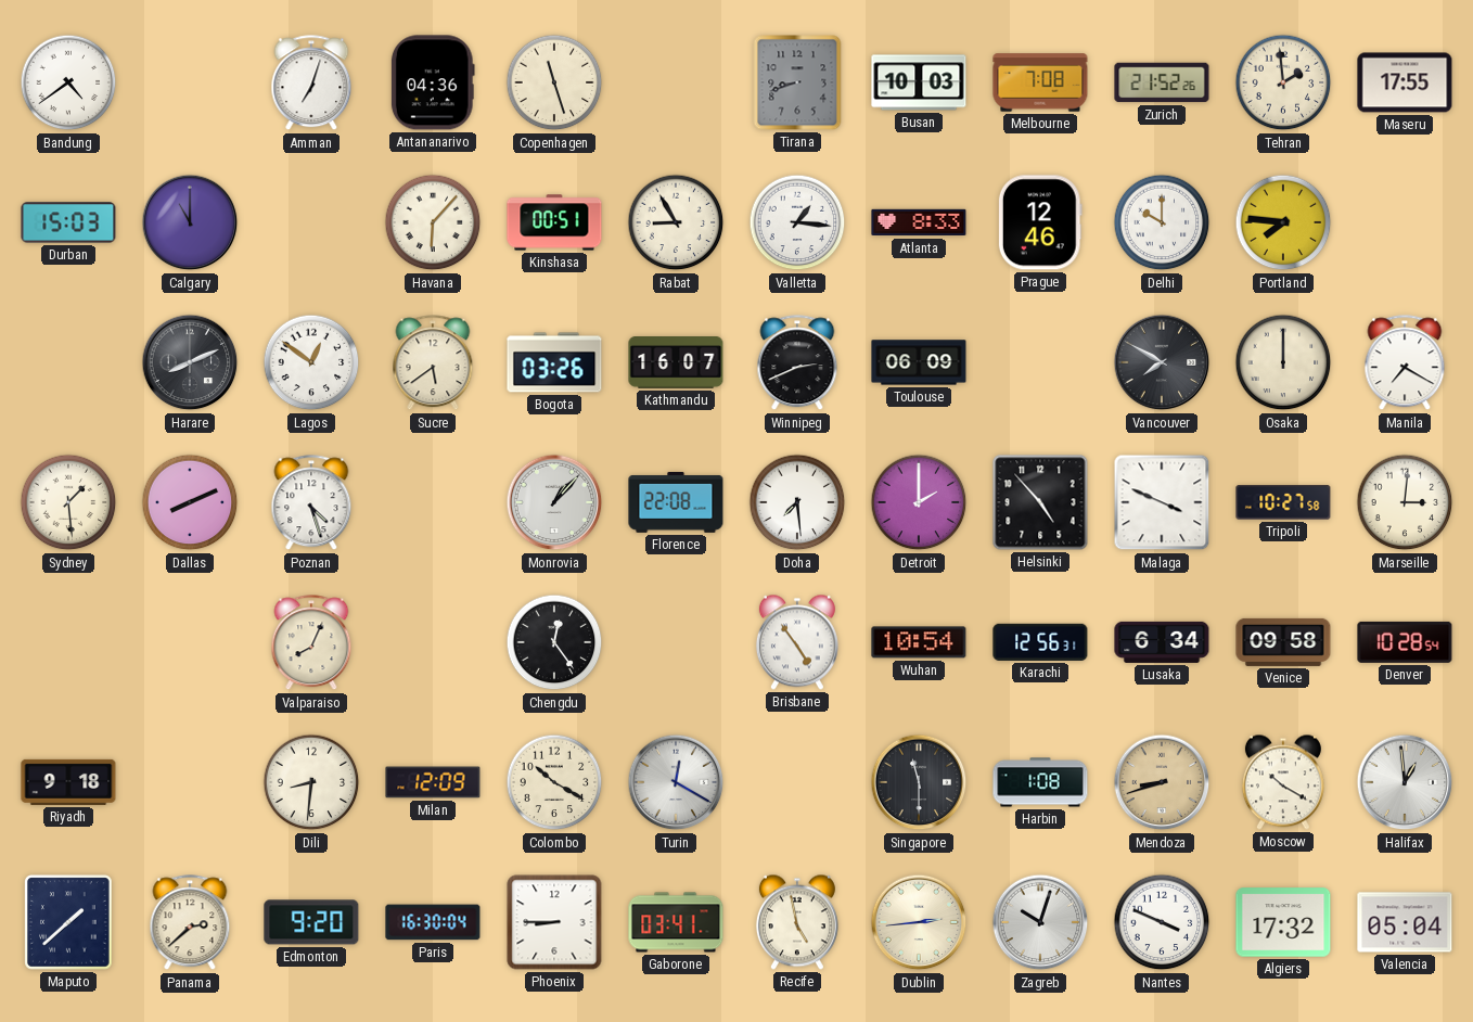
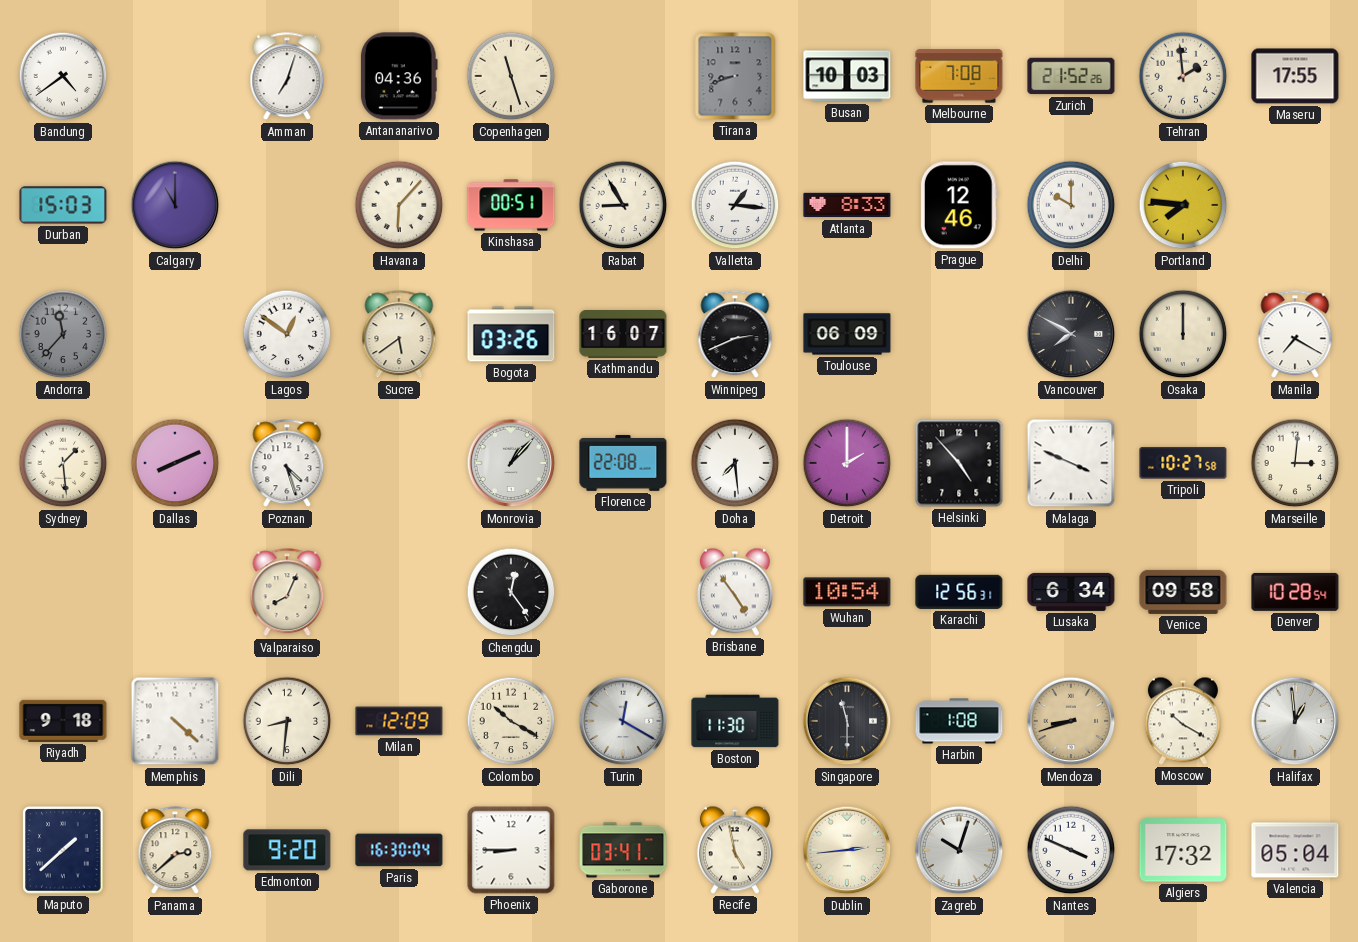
Andorra: none -> 11:37
Harare: 8:11 -> none
Memphis: none -> 4:22
Boston: none -> 11:30
